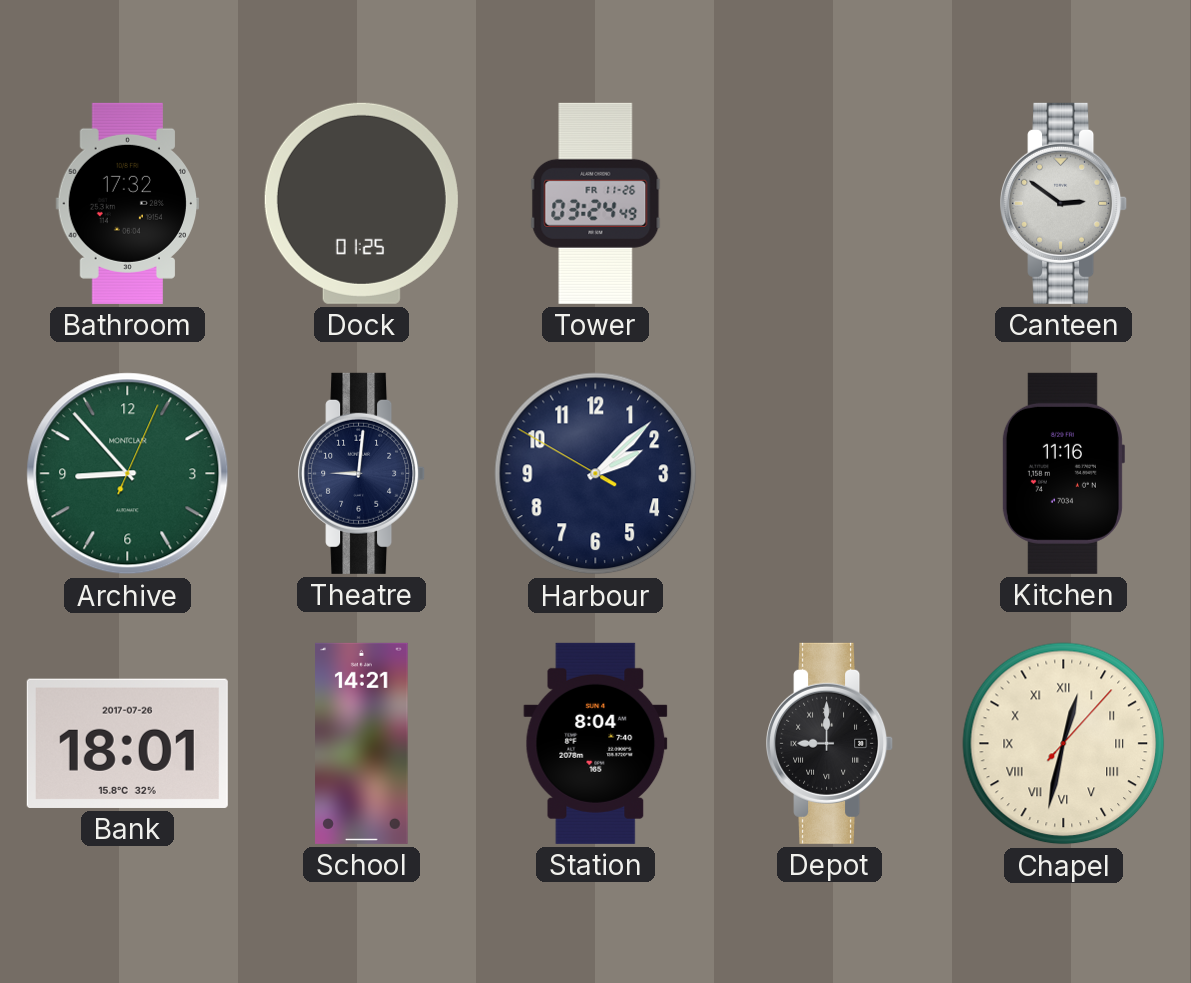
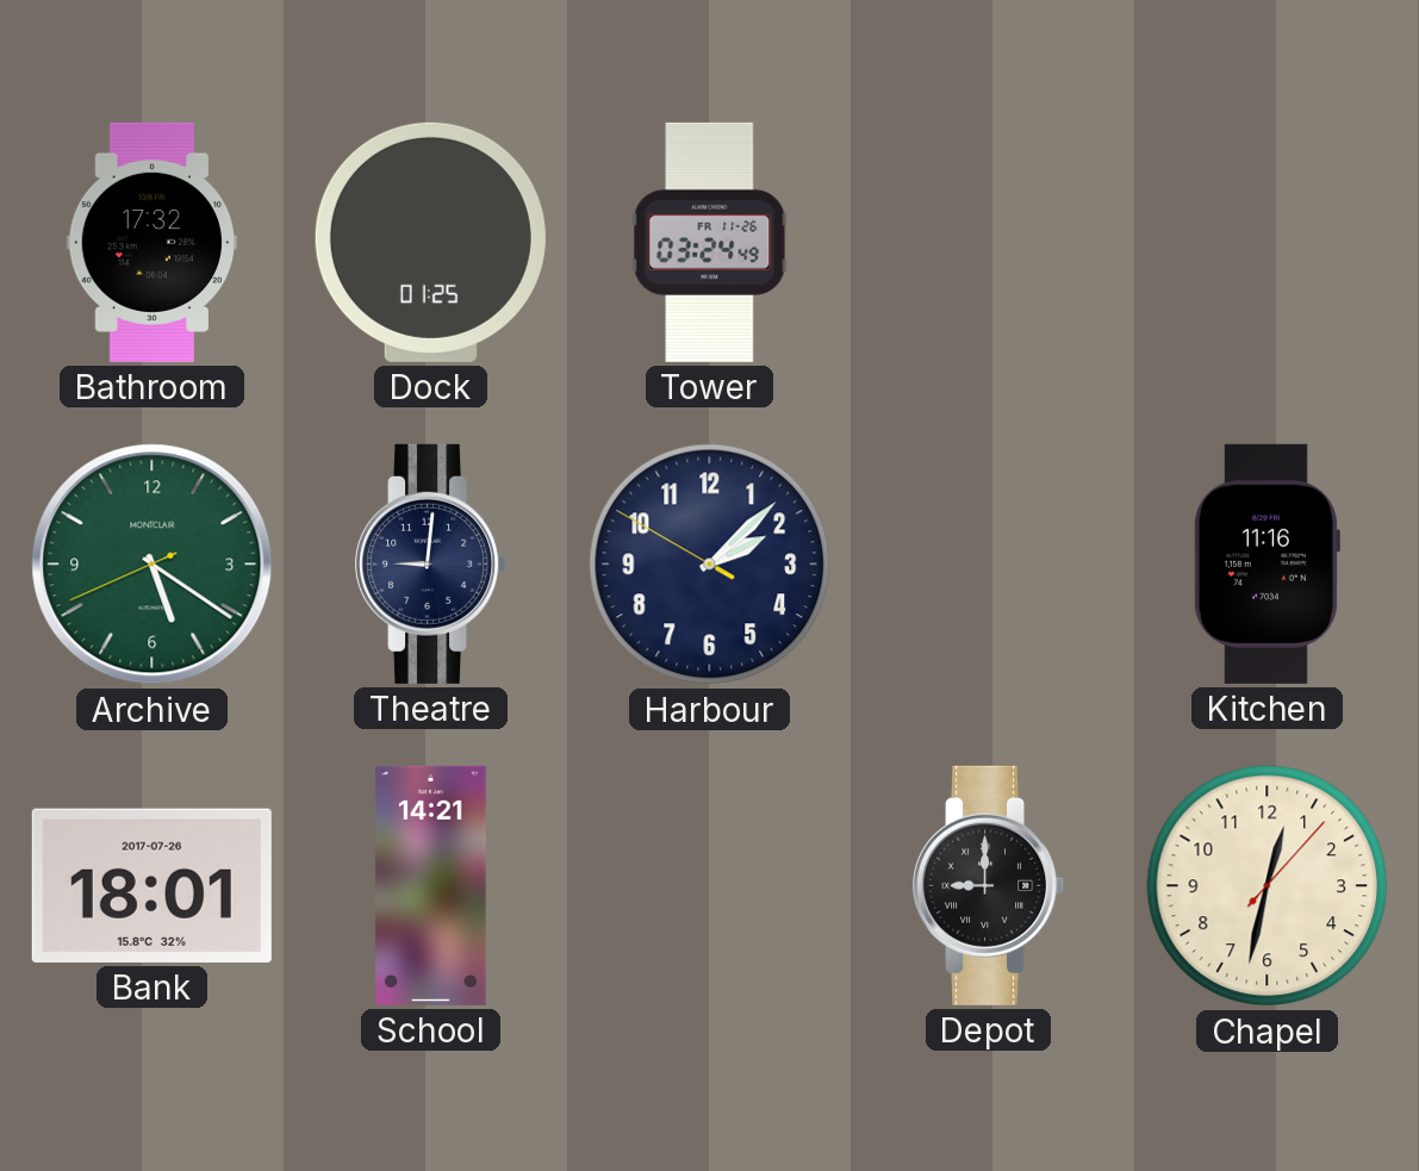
Canteen: 2:51 -> none
Archive: 8:53 -> 5:20
Station: 8:04 -> none
Chapel numerals: Roman -> Arabic
